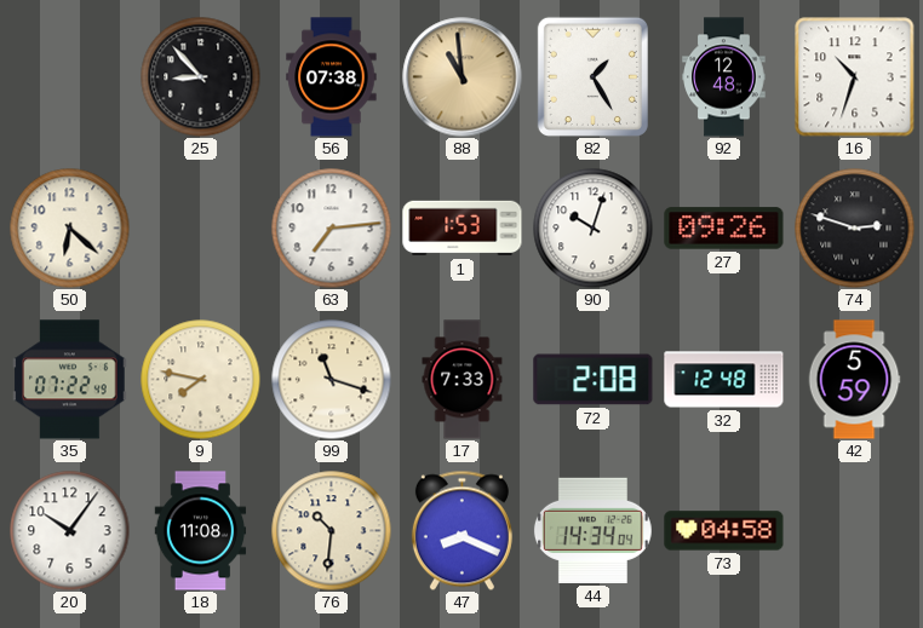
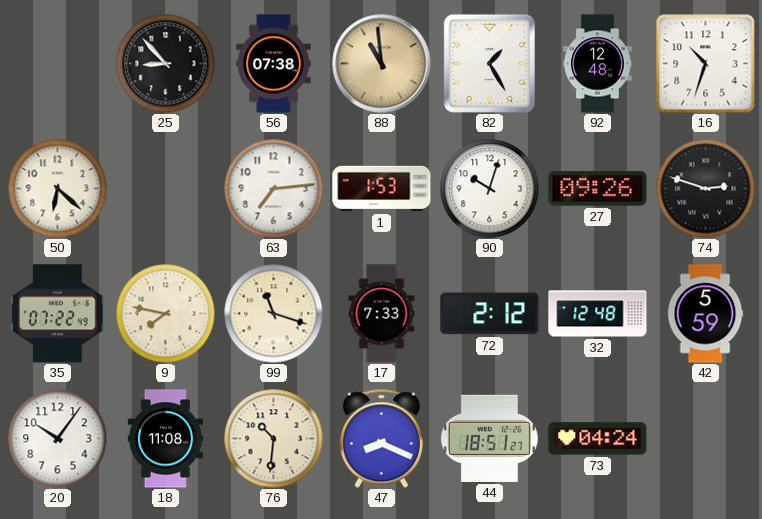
72: 2:08 -> 2:12
44: 14:34 -> 18:51
73: 04:58 -> 04:24
